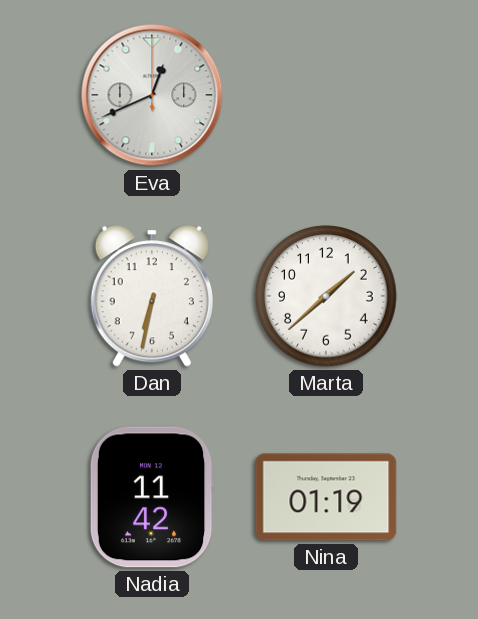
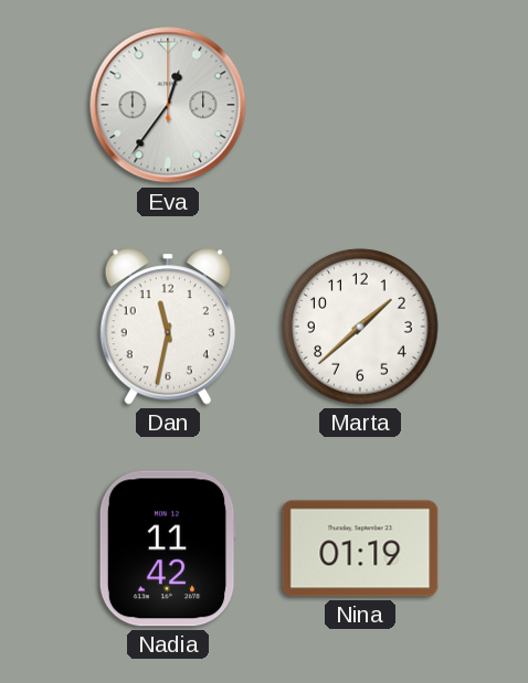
Eva: 12:41 -> 12:36
Dan: 6:32 -> 11:32
